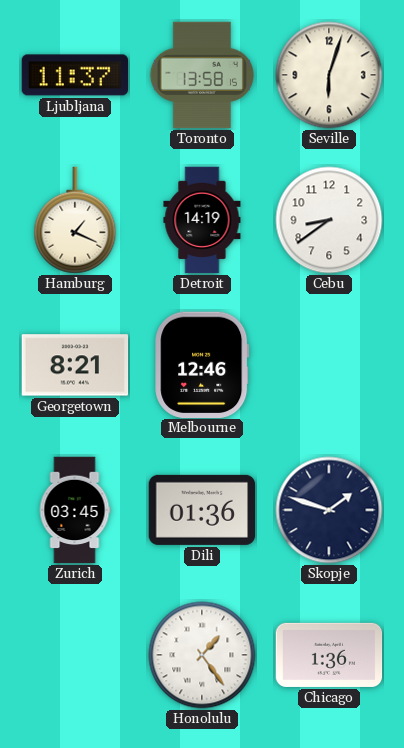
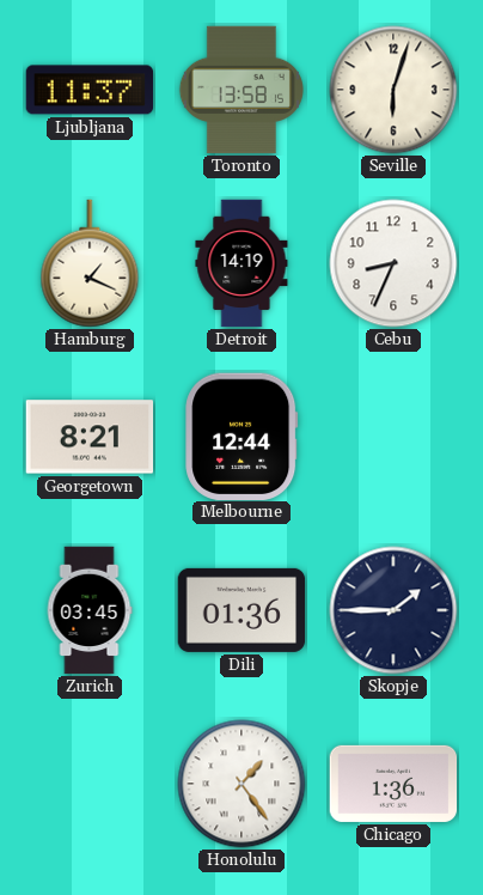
Cebu: 8:39 -> 8:34
Melbourne: 12:46 -> 12:44
Skopje: 1:48 -> 1:45
